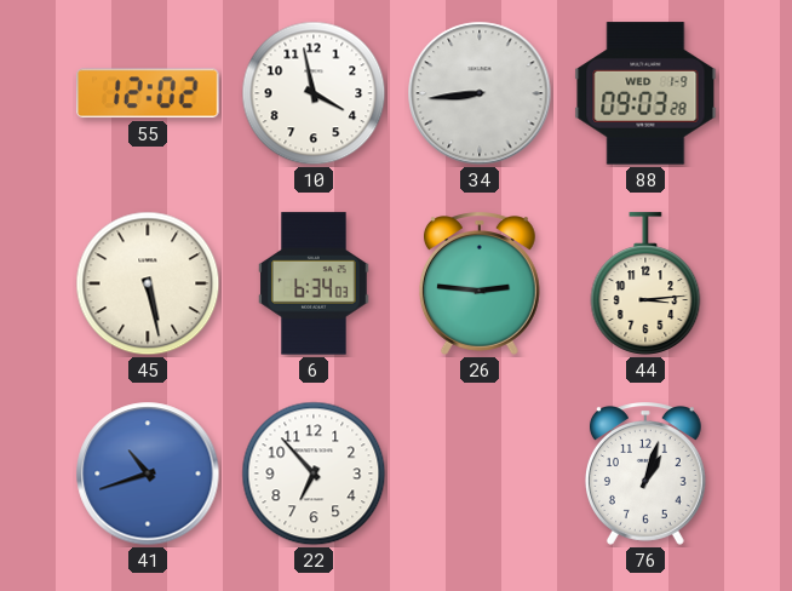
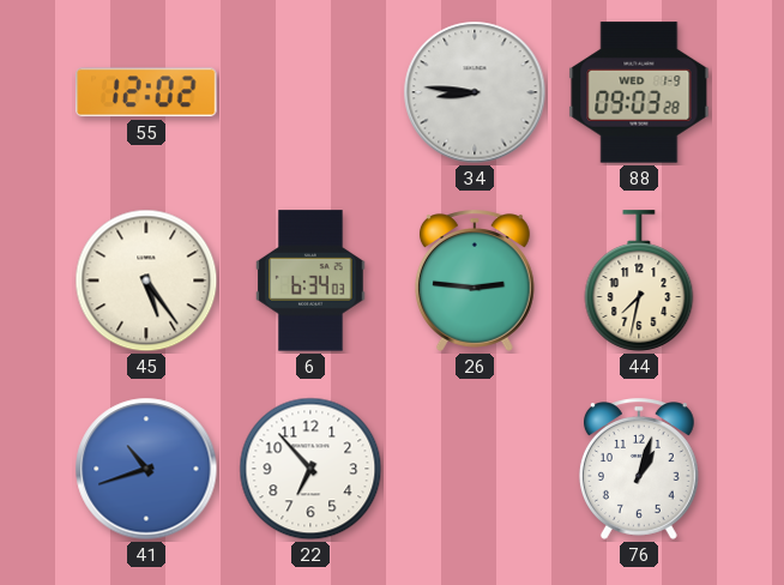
10: 3:58 -> none
34: 8:44 -> 8:46
45: 5:28 -> 5:24
44: 3:14 -> 7:32
